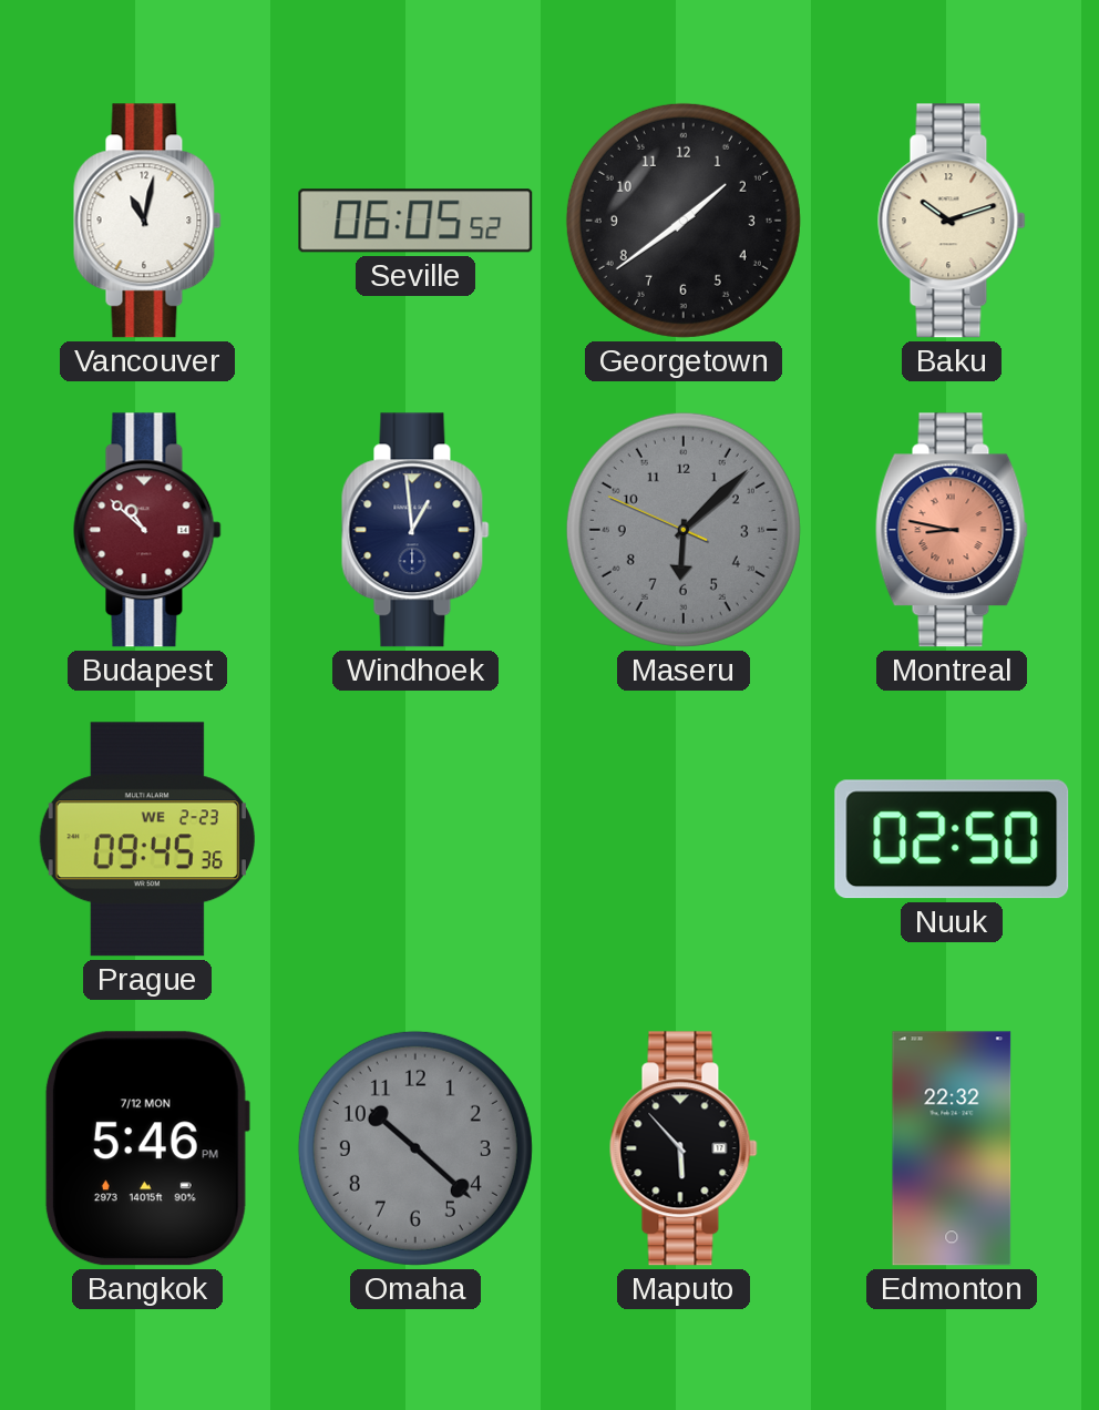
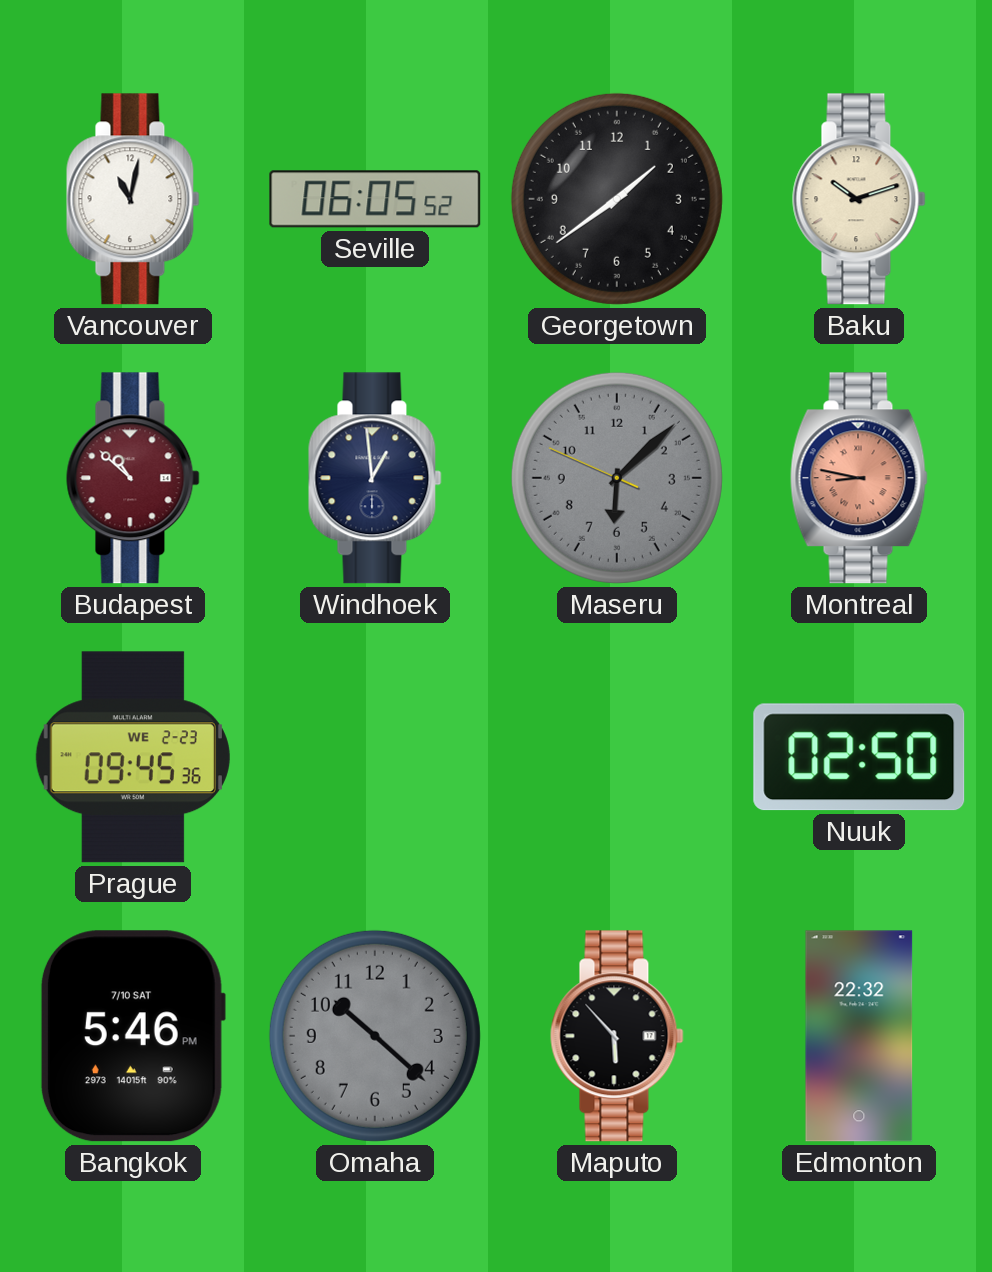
Bangkok date: 7/12 MON -> 7/10 SAT
